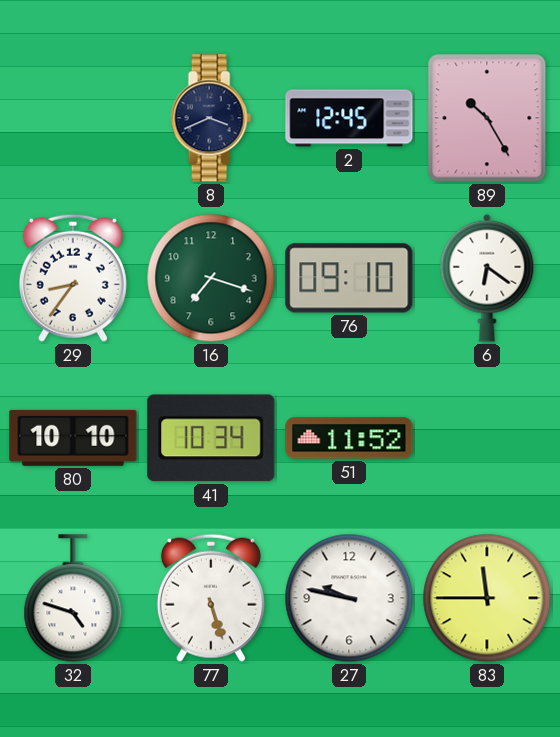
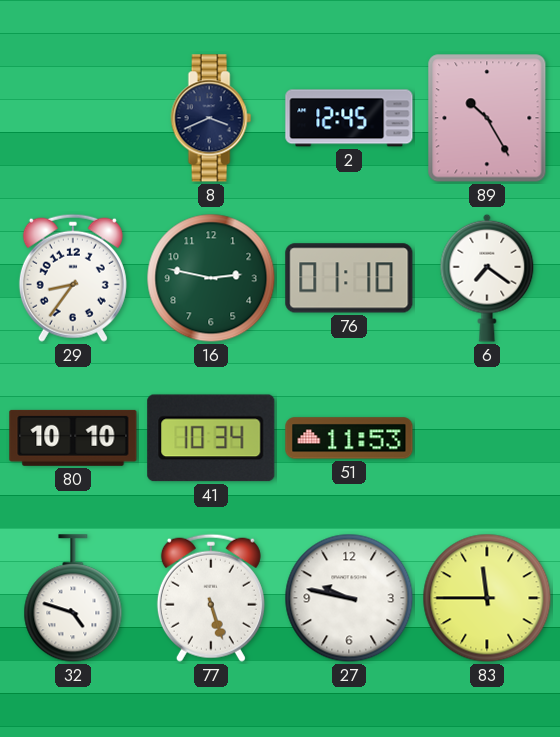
16: 7:18 -> 2:47
76: 09:10 -> 01:10
6: 6:21 -> 7:21
51: 11:52 -> 11:53
